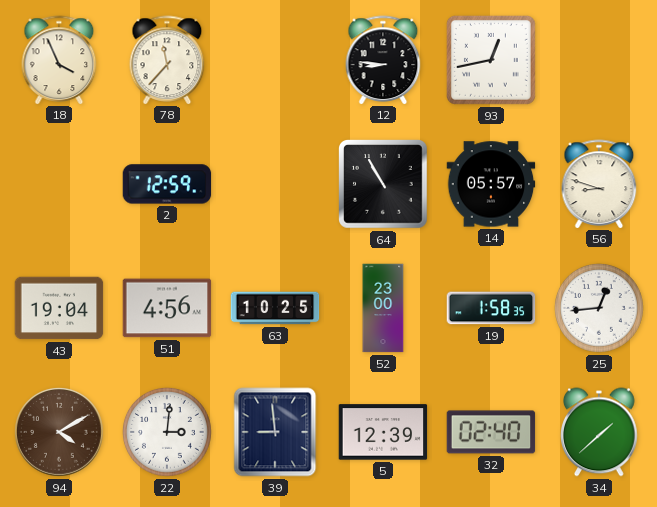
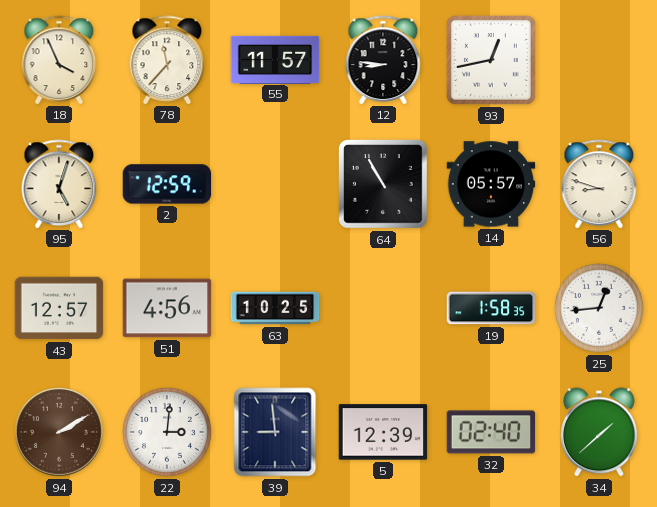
55: none -> 11:57
95: none -> 5:03
43: 19:04 -> 12:57
52: 23:00 -> none
94: 4:10 -> 2:10
